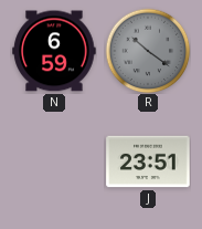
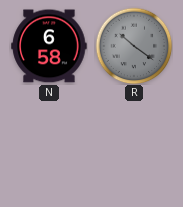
N: 6:59 -> 6:58
J: 23:51 -> none
